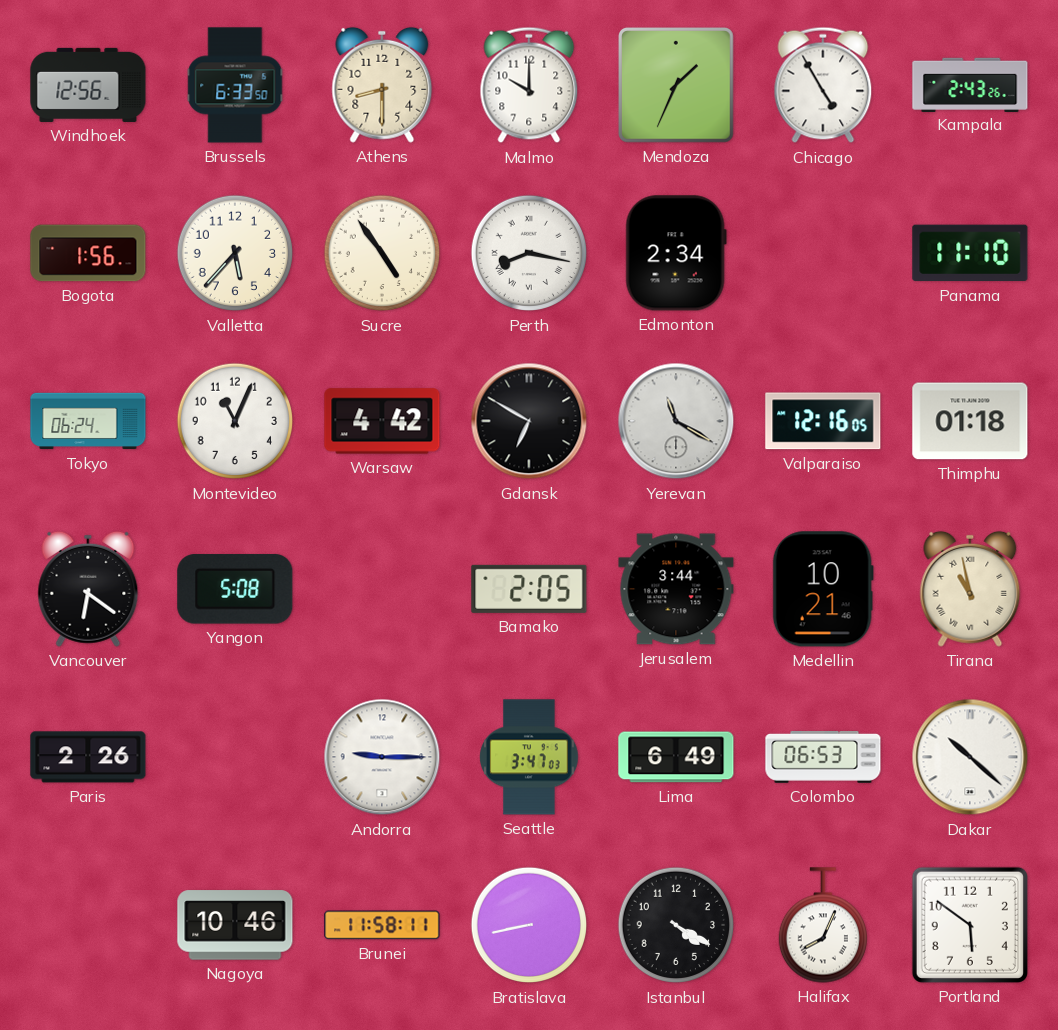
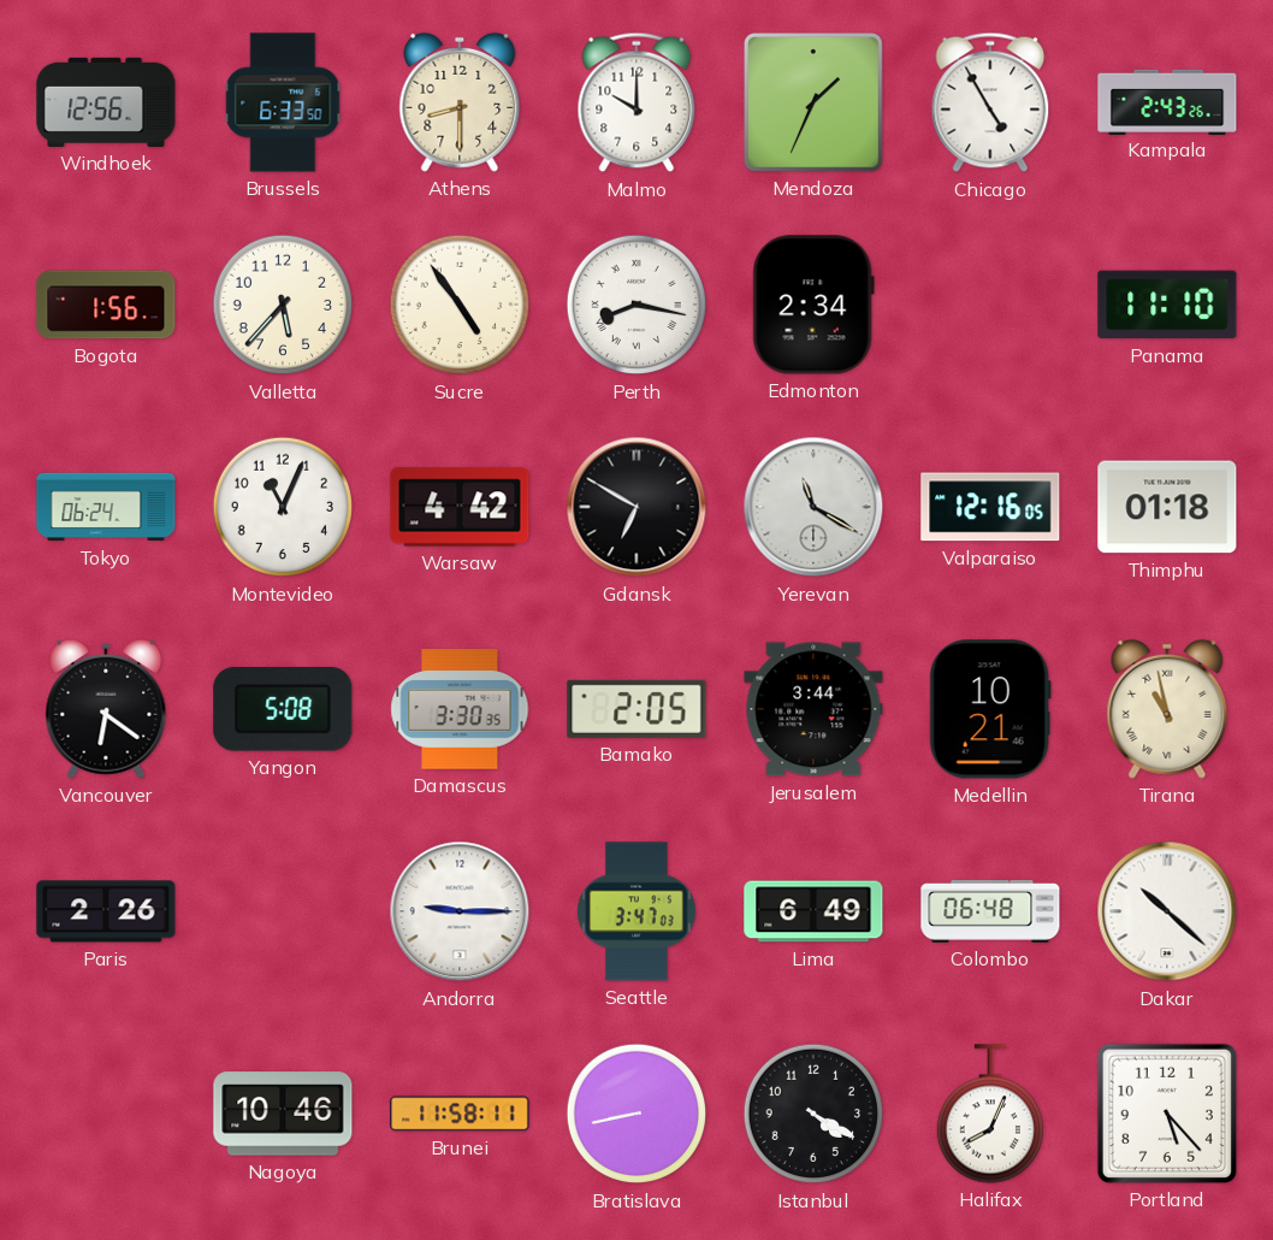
Damascus: none -> 3:30
Colombo: 06:53 -> 06:48
Portland: 5:51 -> 5:23
